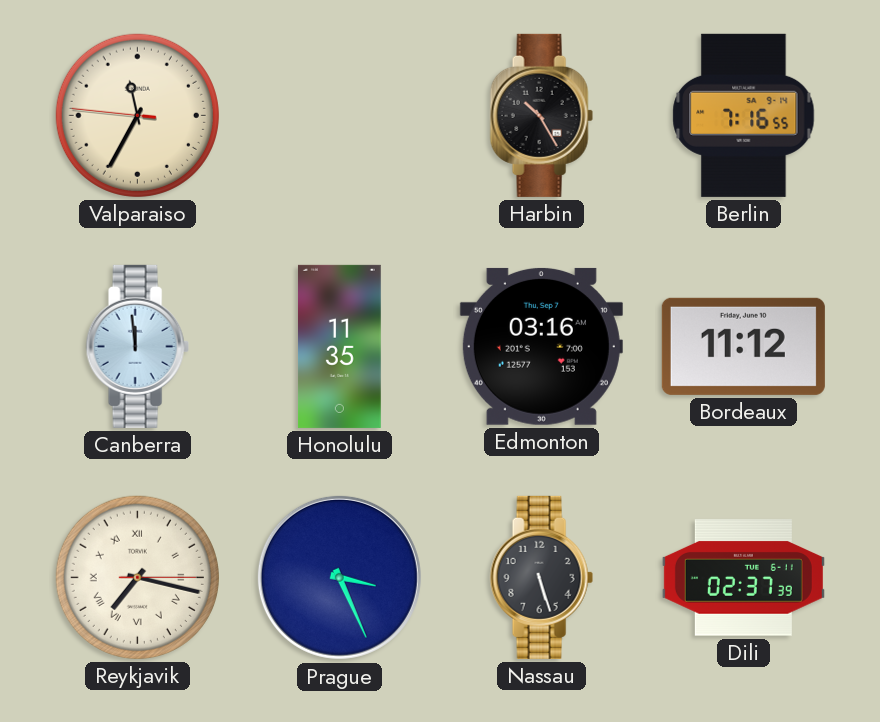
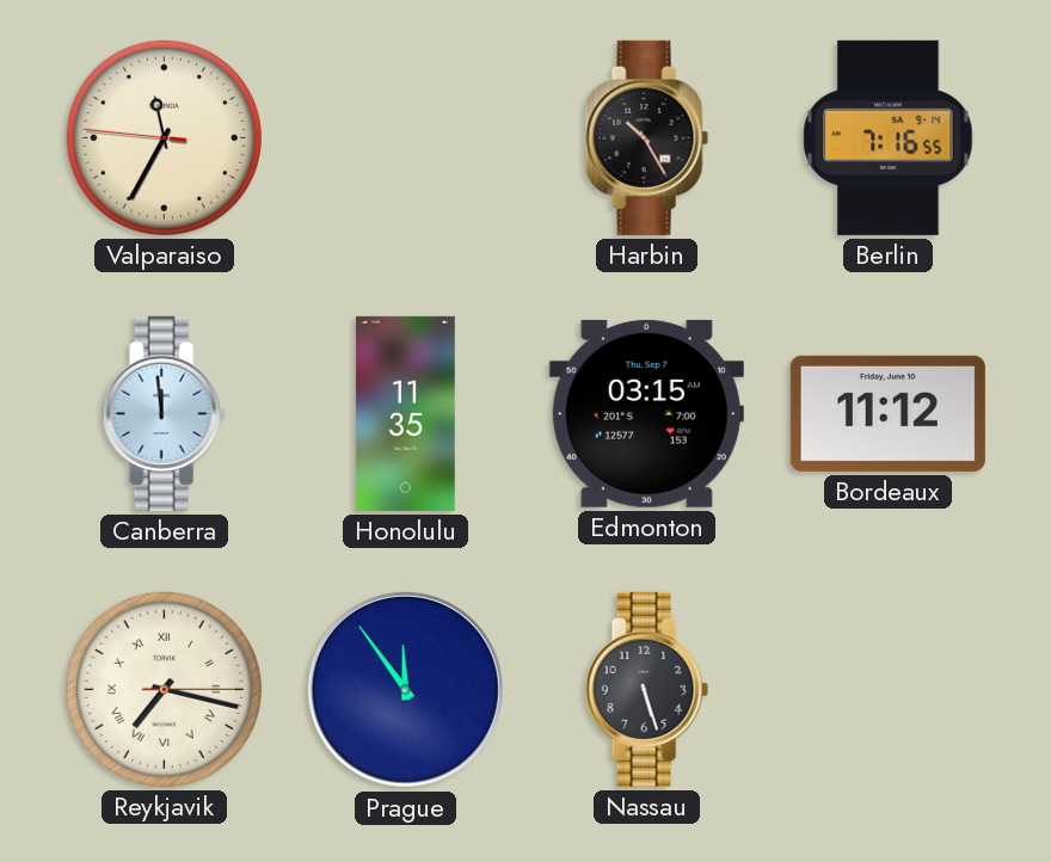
Edmonton: 03:16 -> 03:15
Prague: 3:26 -> 11:54
Dili: 02:37 -> none
